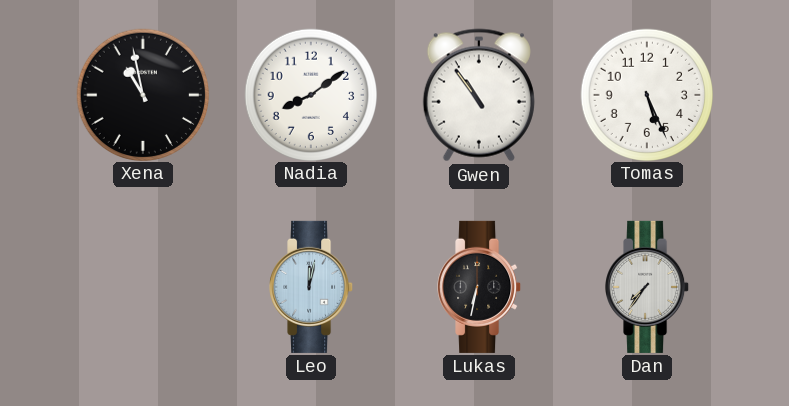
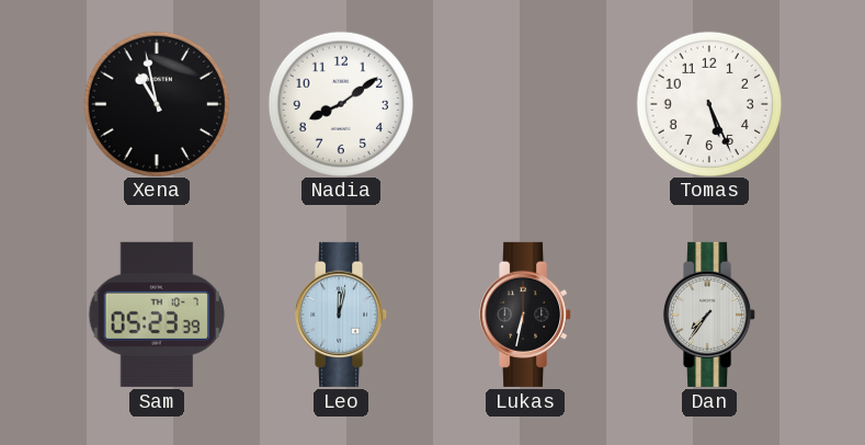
Gwen: 10:54 -> none
Sam: none -> 05:23
